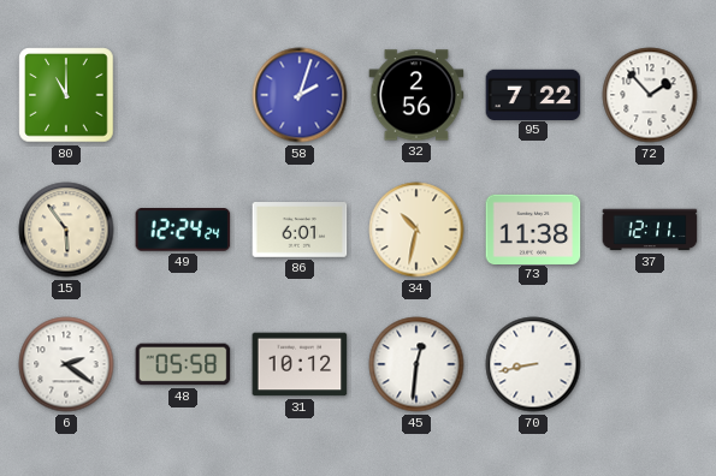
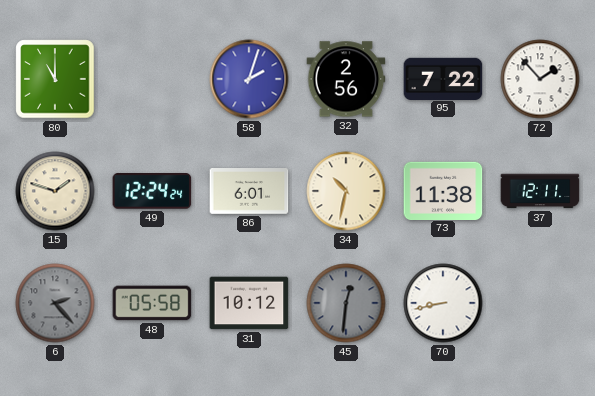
15: 5:54 -> 1:48
6: 2:21 -> 2:23
6 dial: white -> grey
45 dial: white -> grey
